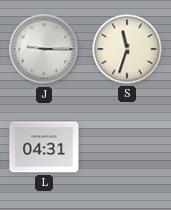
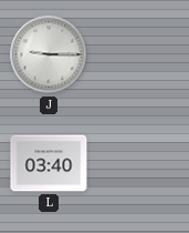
S: 11:33 -> none
L: 04:31 -> 03:40
